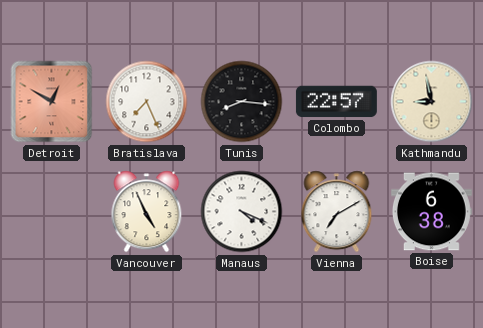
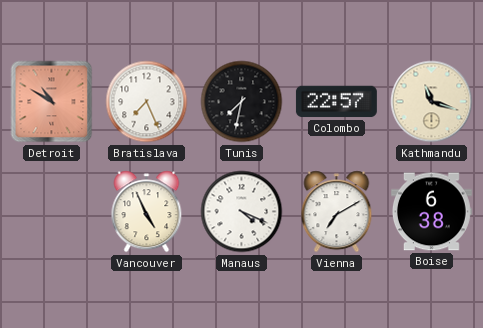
Detroit: 12:50 -> 10:50
Tunis: 8:16 -> 7:32
Kathmandu: 8:58 -> 11:18
